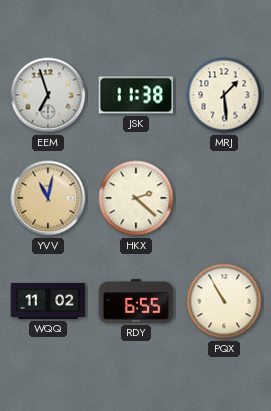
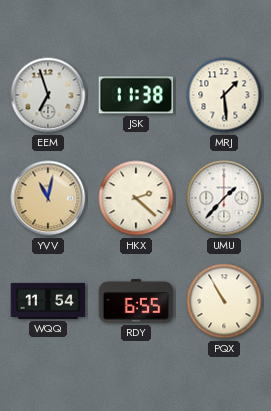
UMU: none -> 1:37
WQQ: 11:02 -> 11:54
